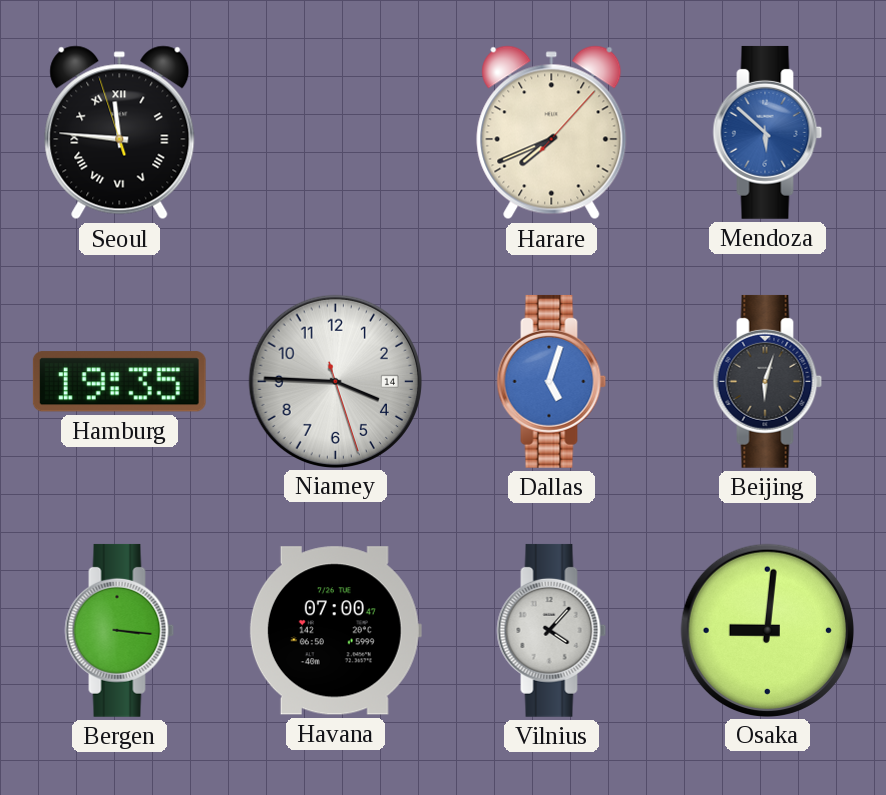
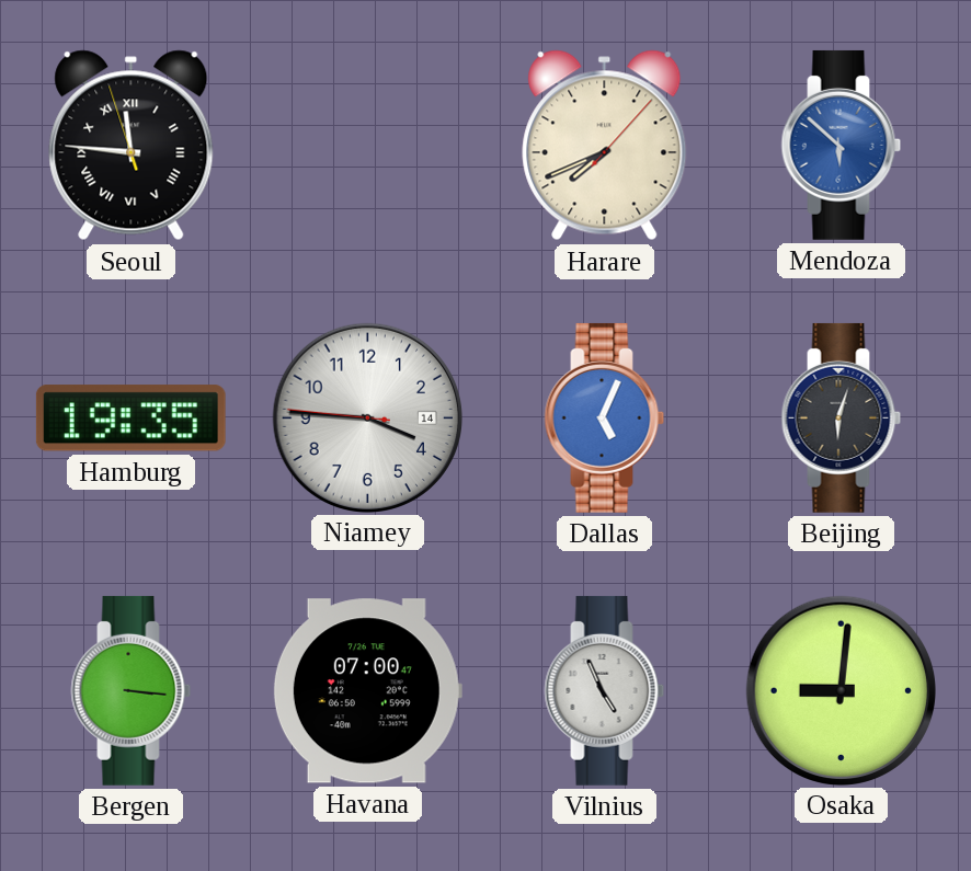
Niamey: 3:45:27 -> 3:45:46
Dallas: 5:03 -> 5:04
Vilnius: 4:07 -> 4:56
